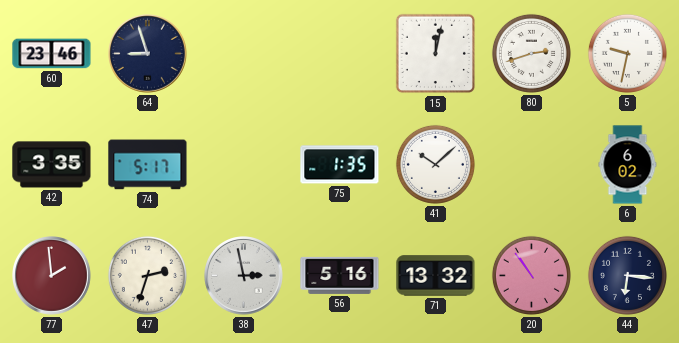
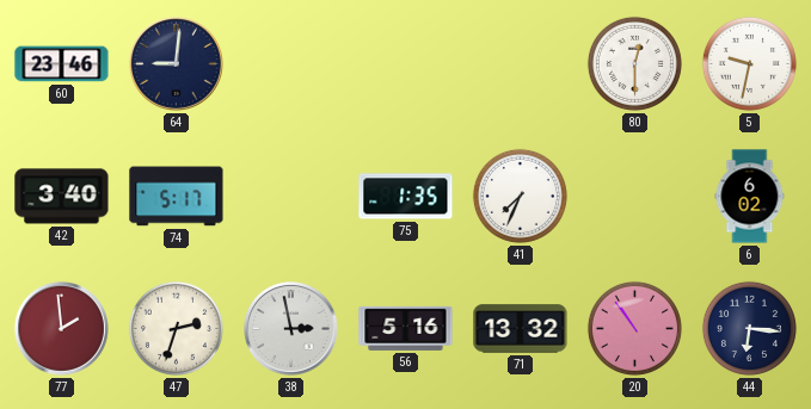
64: 8:57 -> 9:01
15: 12:02 -> none
80: 2:42 -> 12:30
42: 3:35 -> 3:40
41: 10:08 -> 7:34
